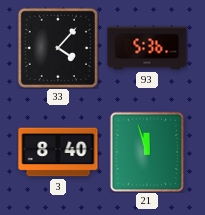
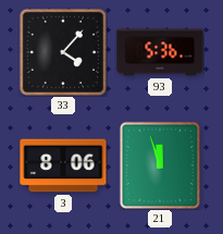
3: 8:40 -> 8:06
